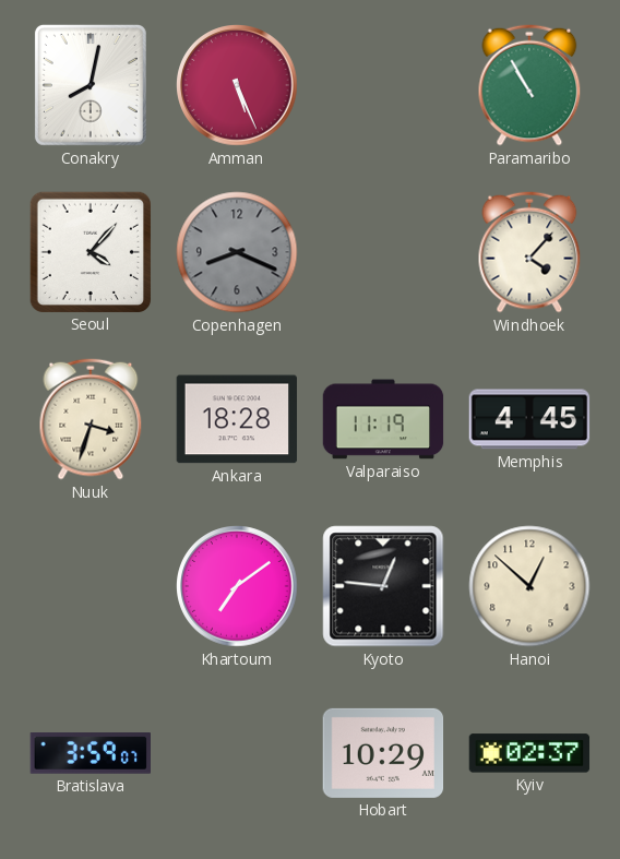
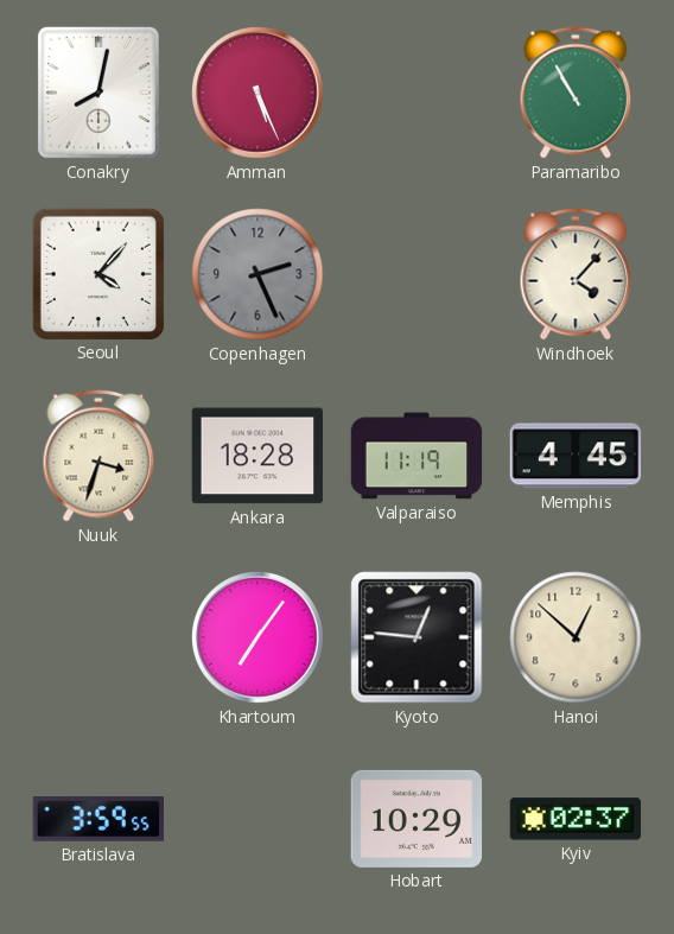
Copenhagen: 8:19 -> 2:26
Khartoum: 7:09 -> 7:06
Bratislava: 3:59:07 -> 3:59:55
